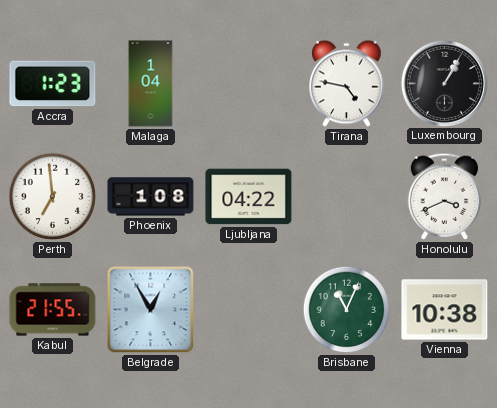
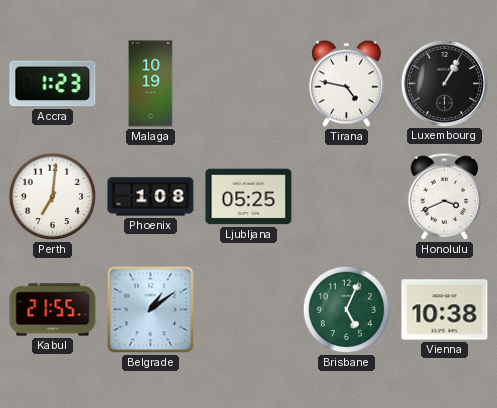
Malaga: 1:04 -> 10:19
Perth: 6:59 -> 7:01
Ljubljana: 04:22 -> 05:25
Belgrade: 12:55 -> 1:09
Brisbane: 11:04 -> 5:04
